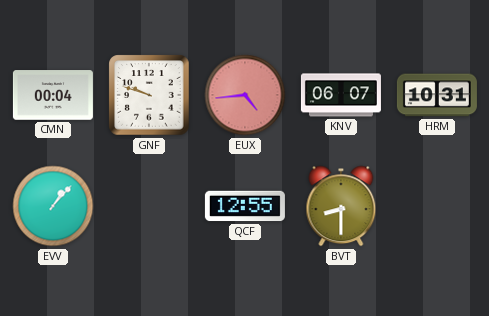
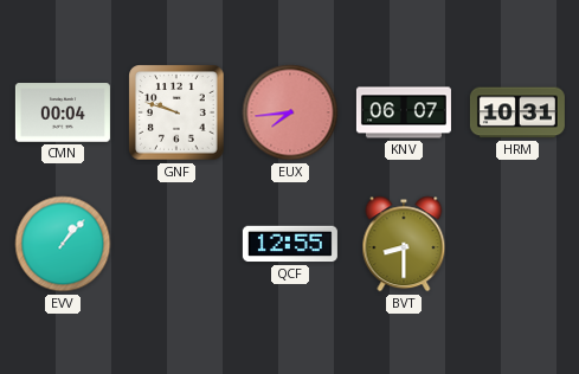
EUX: 4:44 -> 7:44
